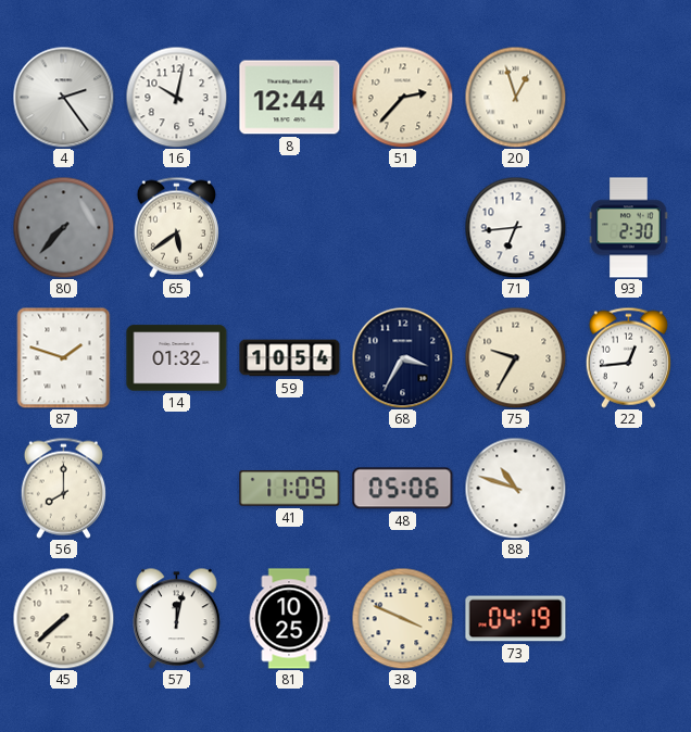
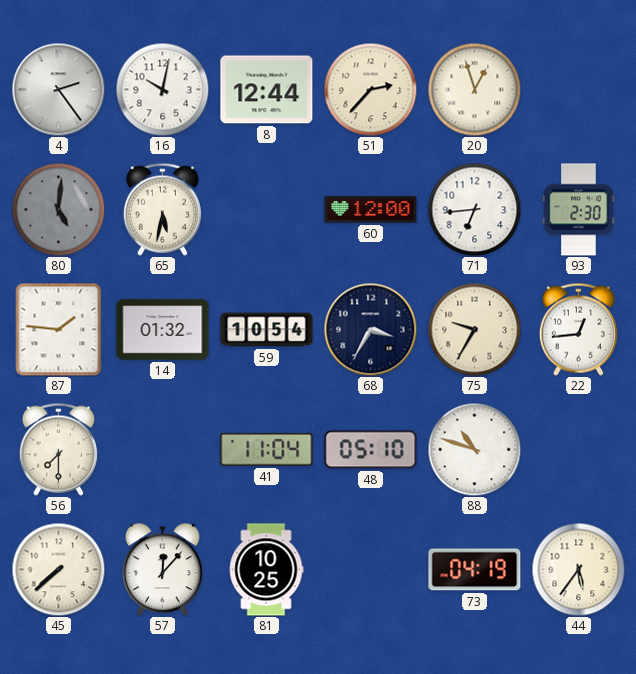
80: 7:37 -> 5:01
65: 5:39 -> 5:32
60: none -> 12:00
87: 1:48 -> 1:46
56: 8:00 -> 7:30
41: 11:09 -> 11:04
48: 05:06 -> 05:10
57: 12:02 -> 12:07
38: 3:49 -> none
44: none -> 5:36
